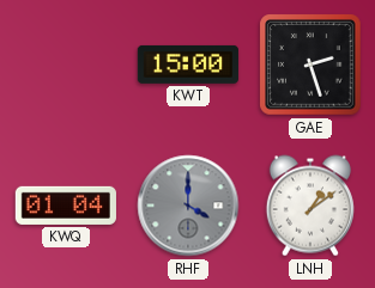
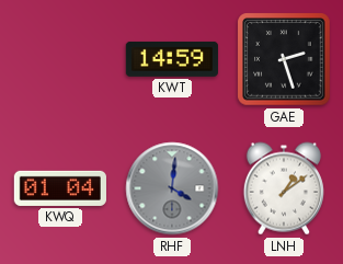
KWT: 15:00 -> 14:59
RHF: 4:00 -> 4:01
